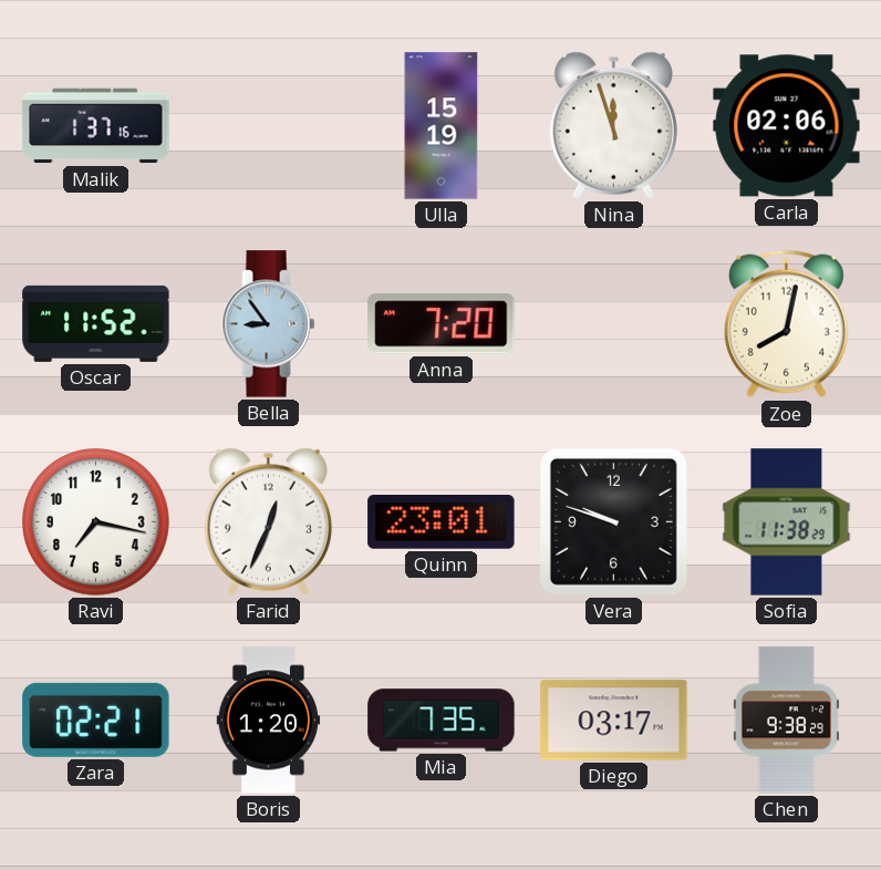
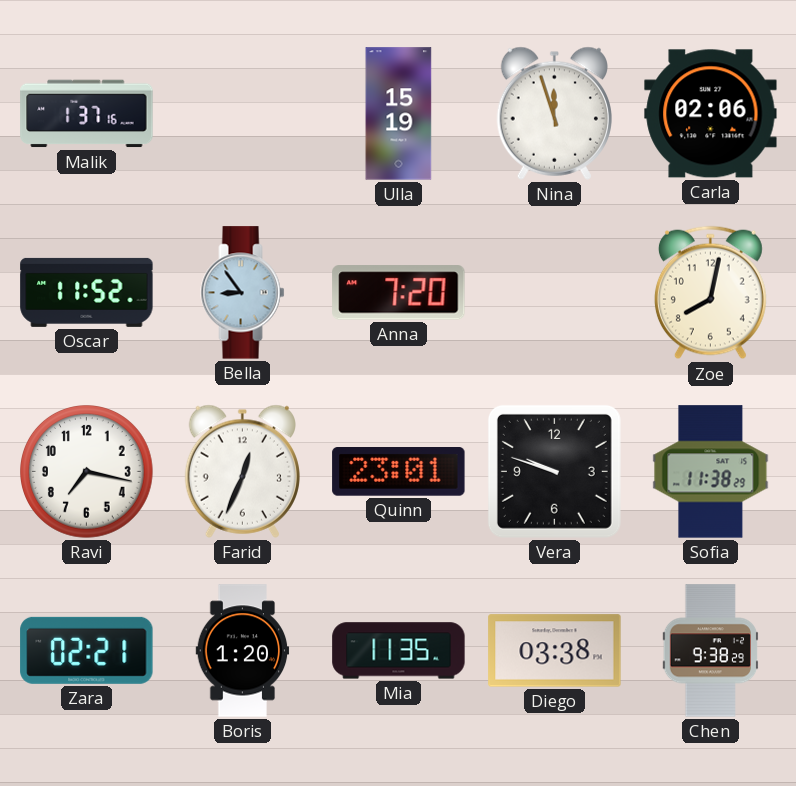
Mia: 7:35 -> 11:35
Diego: 03:17 -> 03:38
